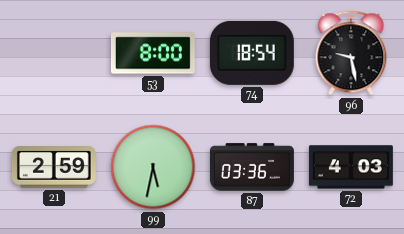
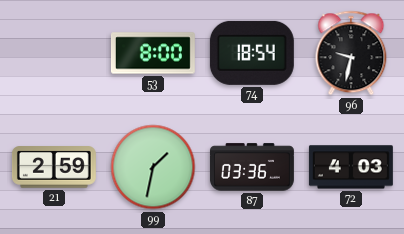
96: 9:28 -> 9:32
99: 5:32 -> 1:32
